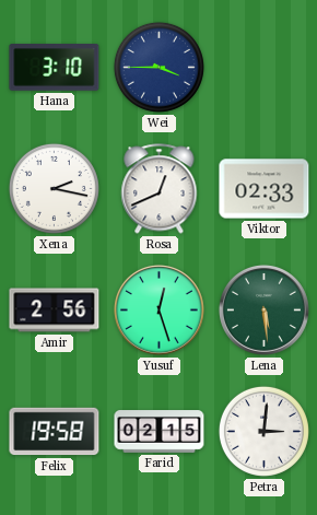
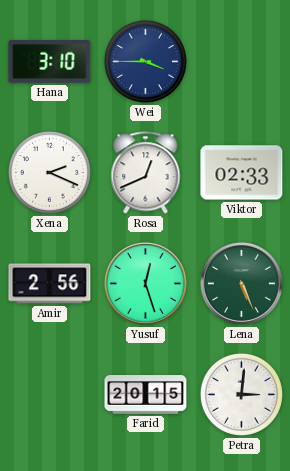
Xena: 2:17 -> 2:19
Lena: 5:29 -> 5:26
Felix: 19:58 -> none
Farid: 02:15 -> 20:15
